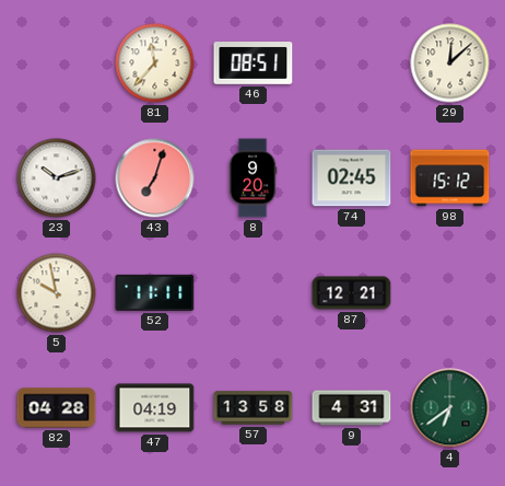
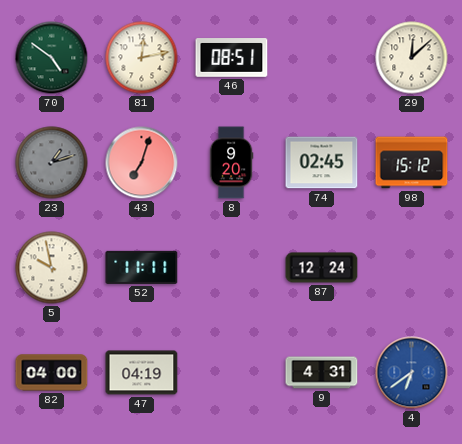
70: none -> 4:51
81: 11:37 -> 12:13
23: 10:12 -> 1:12
23 dial: white -> grey
87: 12:21 -> 12:24
82: 04:28 -> 04:00
57: 13:58 -> none
4 dial: green -> blue
